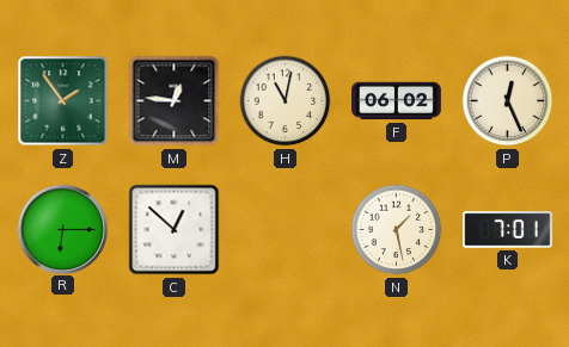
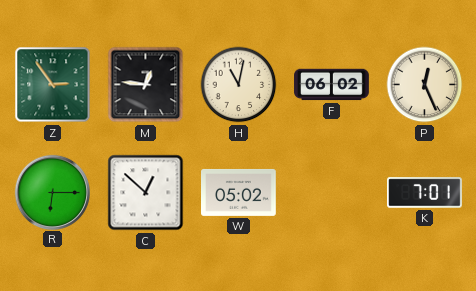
Z: 1:54 -> 2:54
W: none -> 05:02
N: 1:28 -> none
